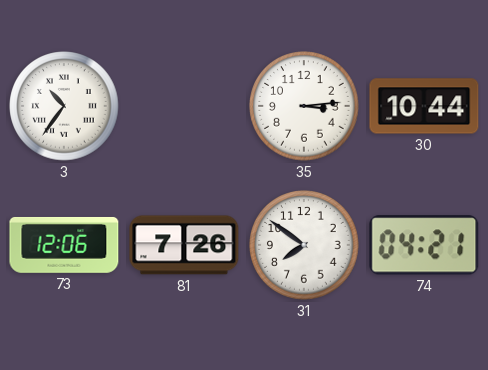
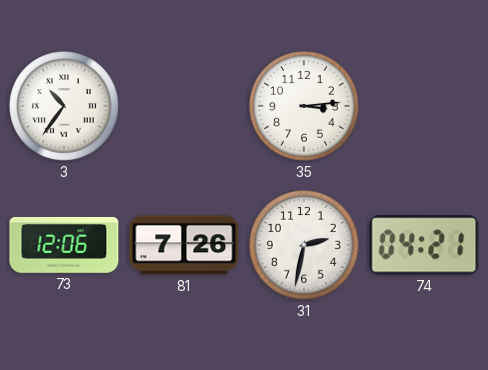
30: 10:44 -> none
31: 7:51 -> 2:32
